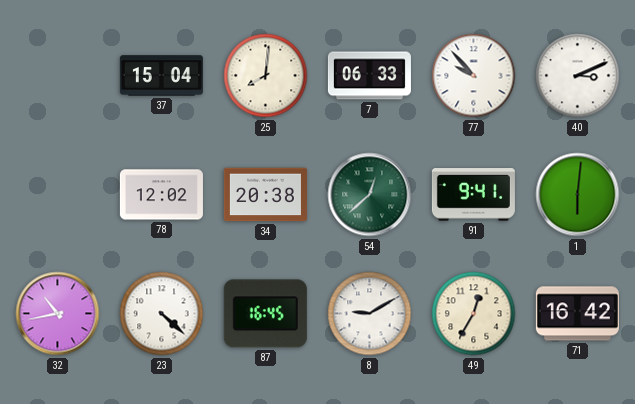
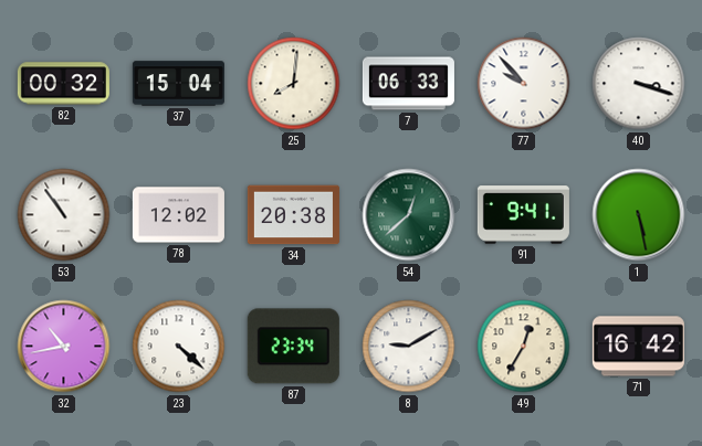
82: none -> 00:32
40: 3:11 -> 3:18
53: none -> 10:54
1: 6:01 -> 5:28
87: 16:45 -> 23:34
